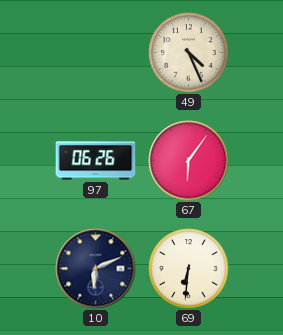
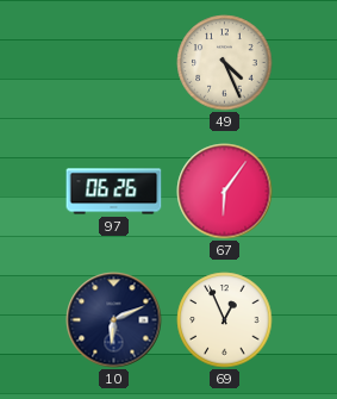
69: 6:31 -> 12:56
